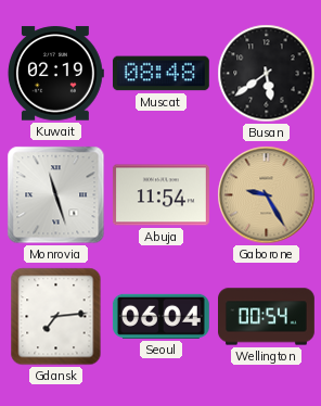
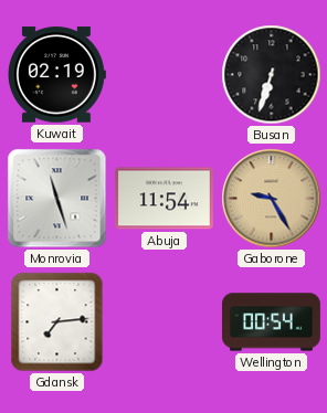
Muscat: 08:48 -> none
Busan: 5:39 -> 6:33
Seoul: 06:04 -> none
